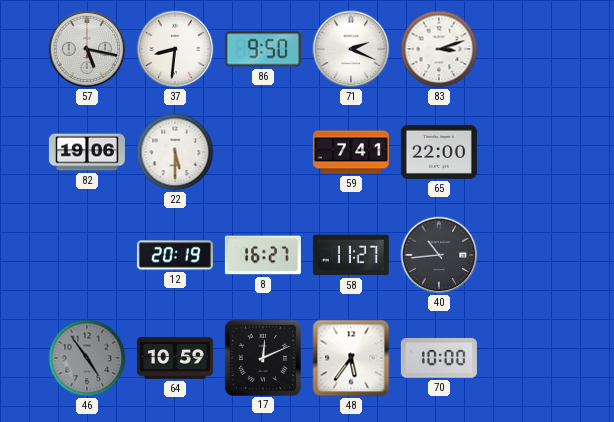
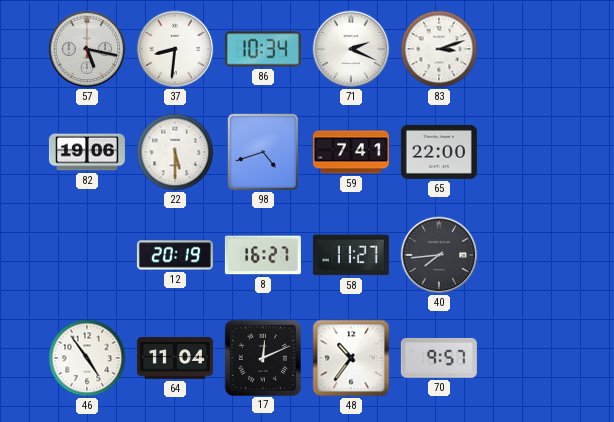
86: 9:50 -> 10:34
98: none -> 4:42
40: 10:44 -> 7:44
46 dial: grey -> white
64: 10:59 -> 11:04
48: 5:36 -> 10:36
70: 10:00 -> 9:57
